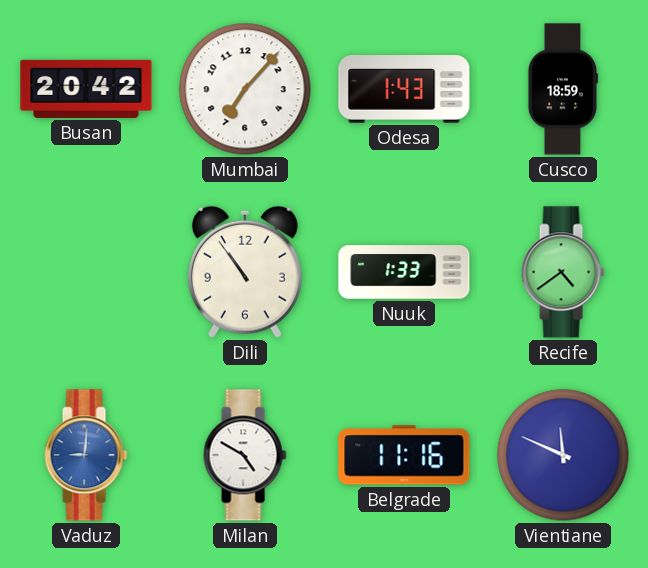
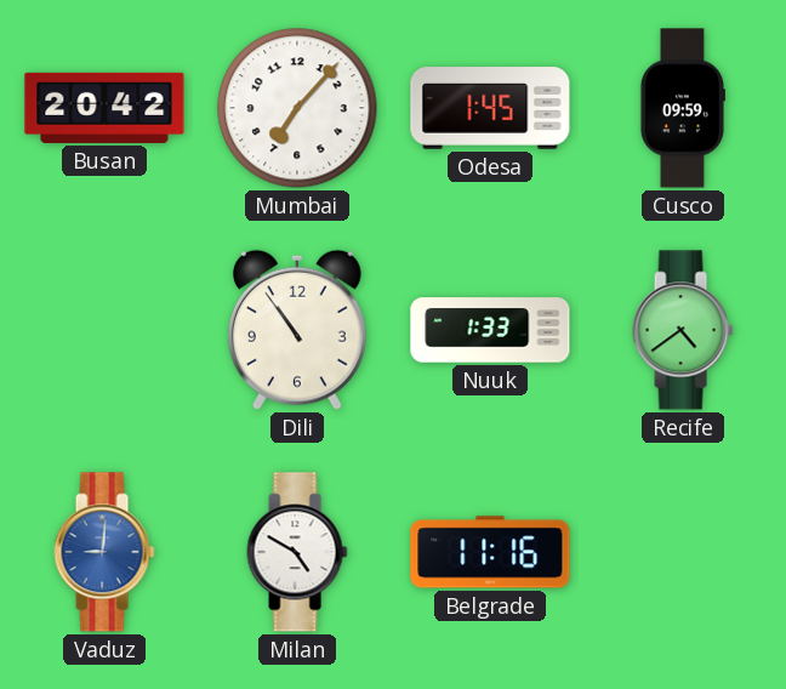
Odesa: 1:43 -> 1:45
Cusco: 18:59 -> 09:59
Vientiane: 11:49 -> none
